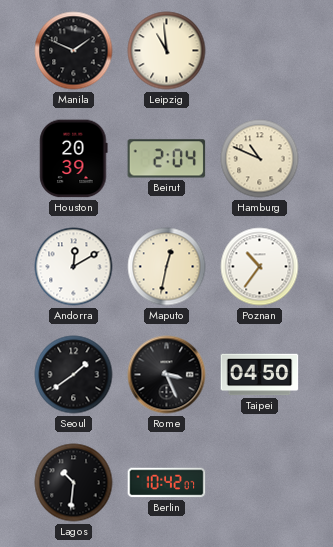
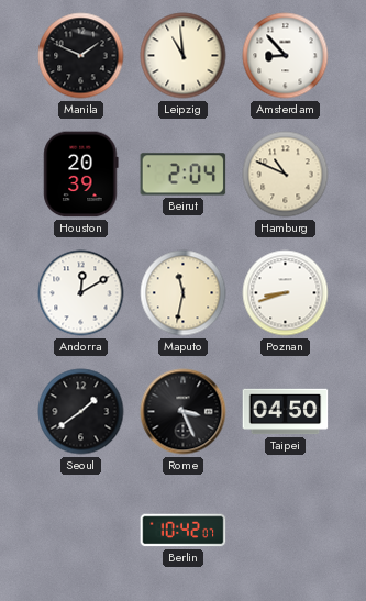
Amsterdam: none -> 8:53
Maputo: 12:32 -> 11:32
Poznan: 10:36 -> 8:42
Lagos: 10:31 -> none
